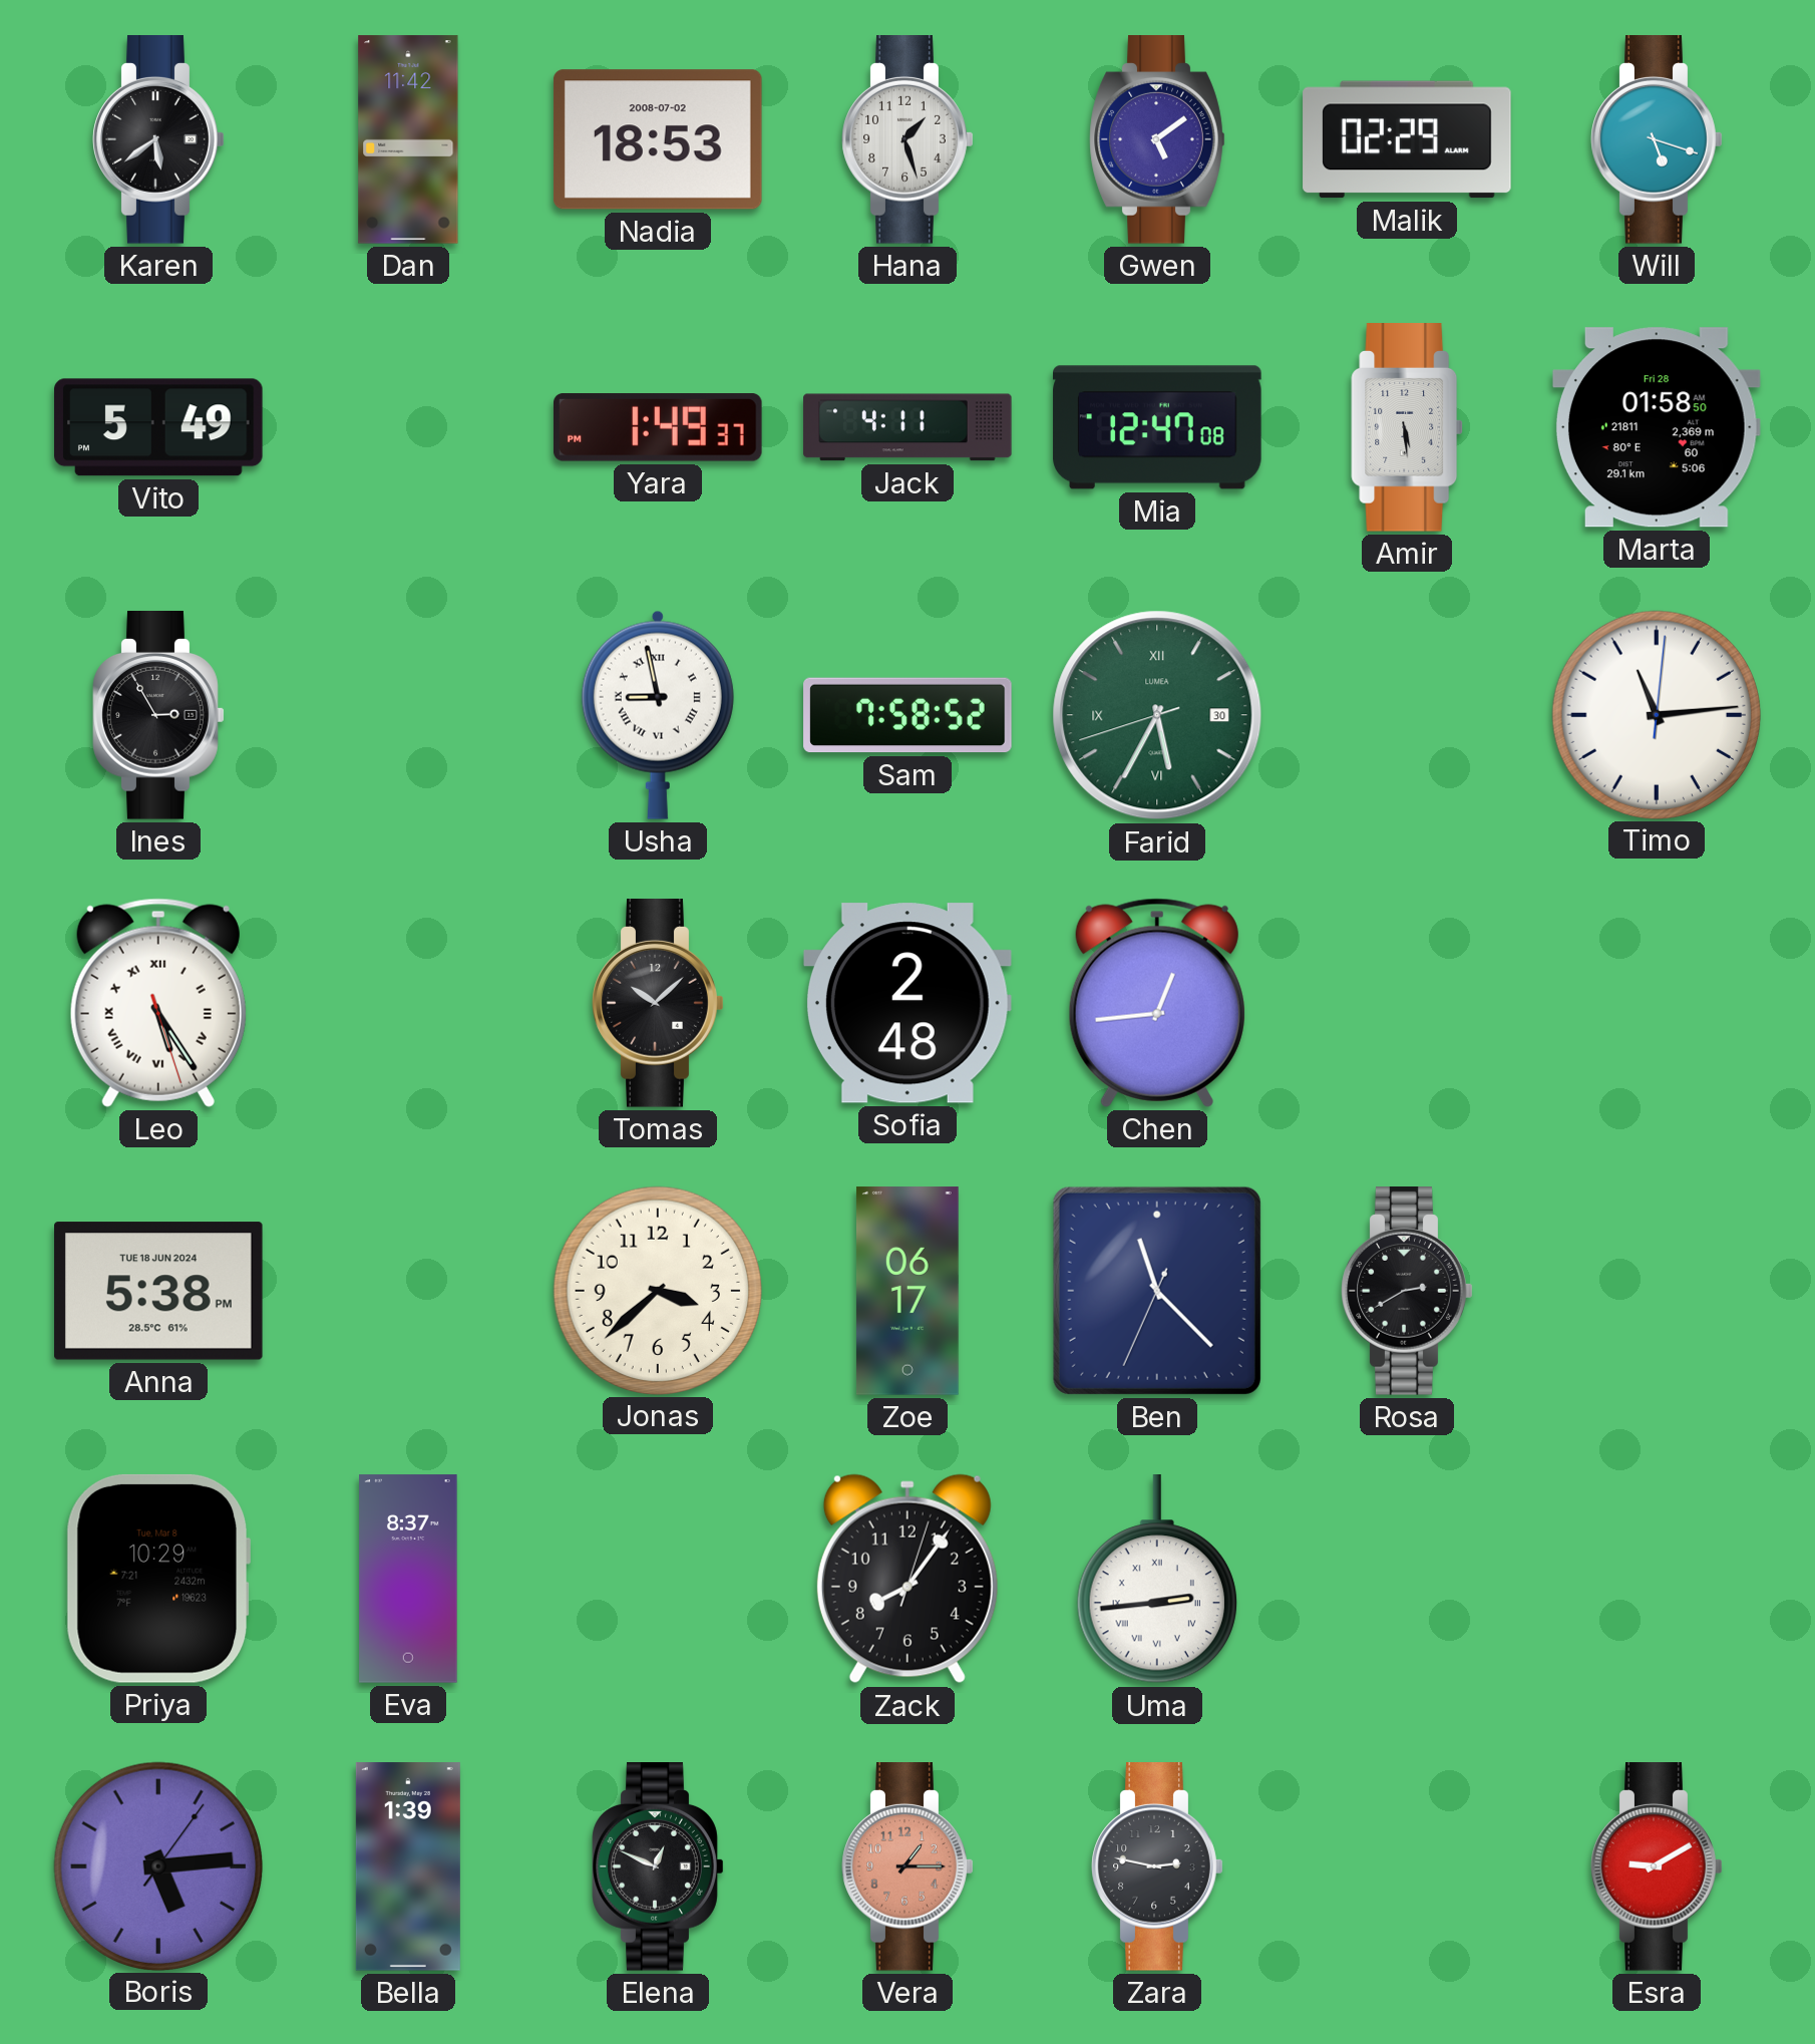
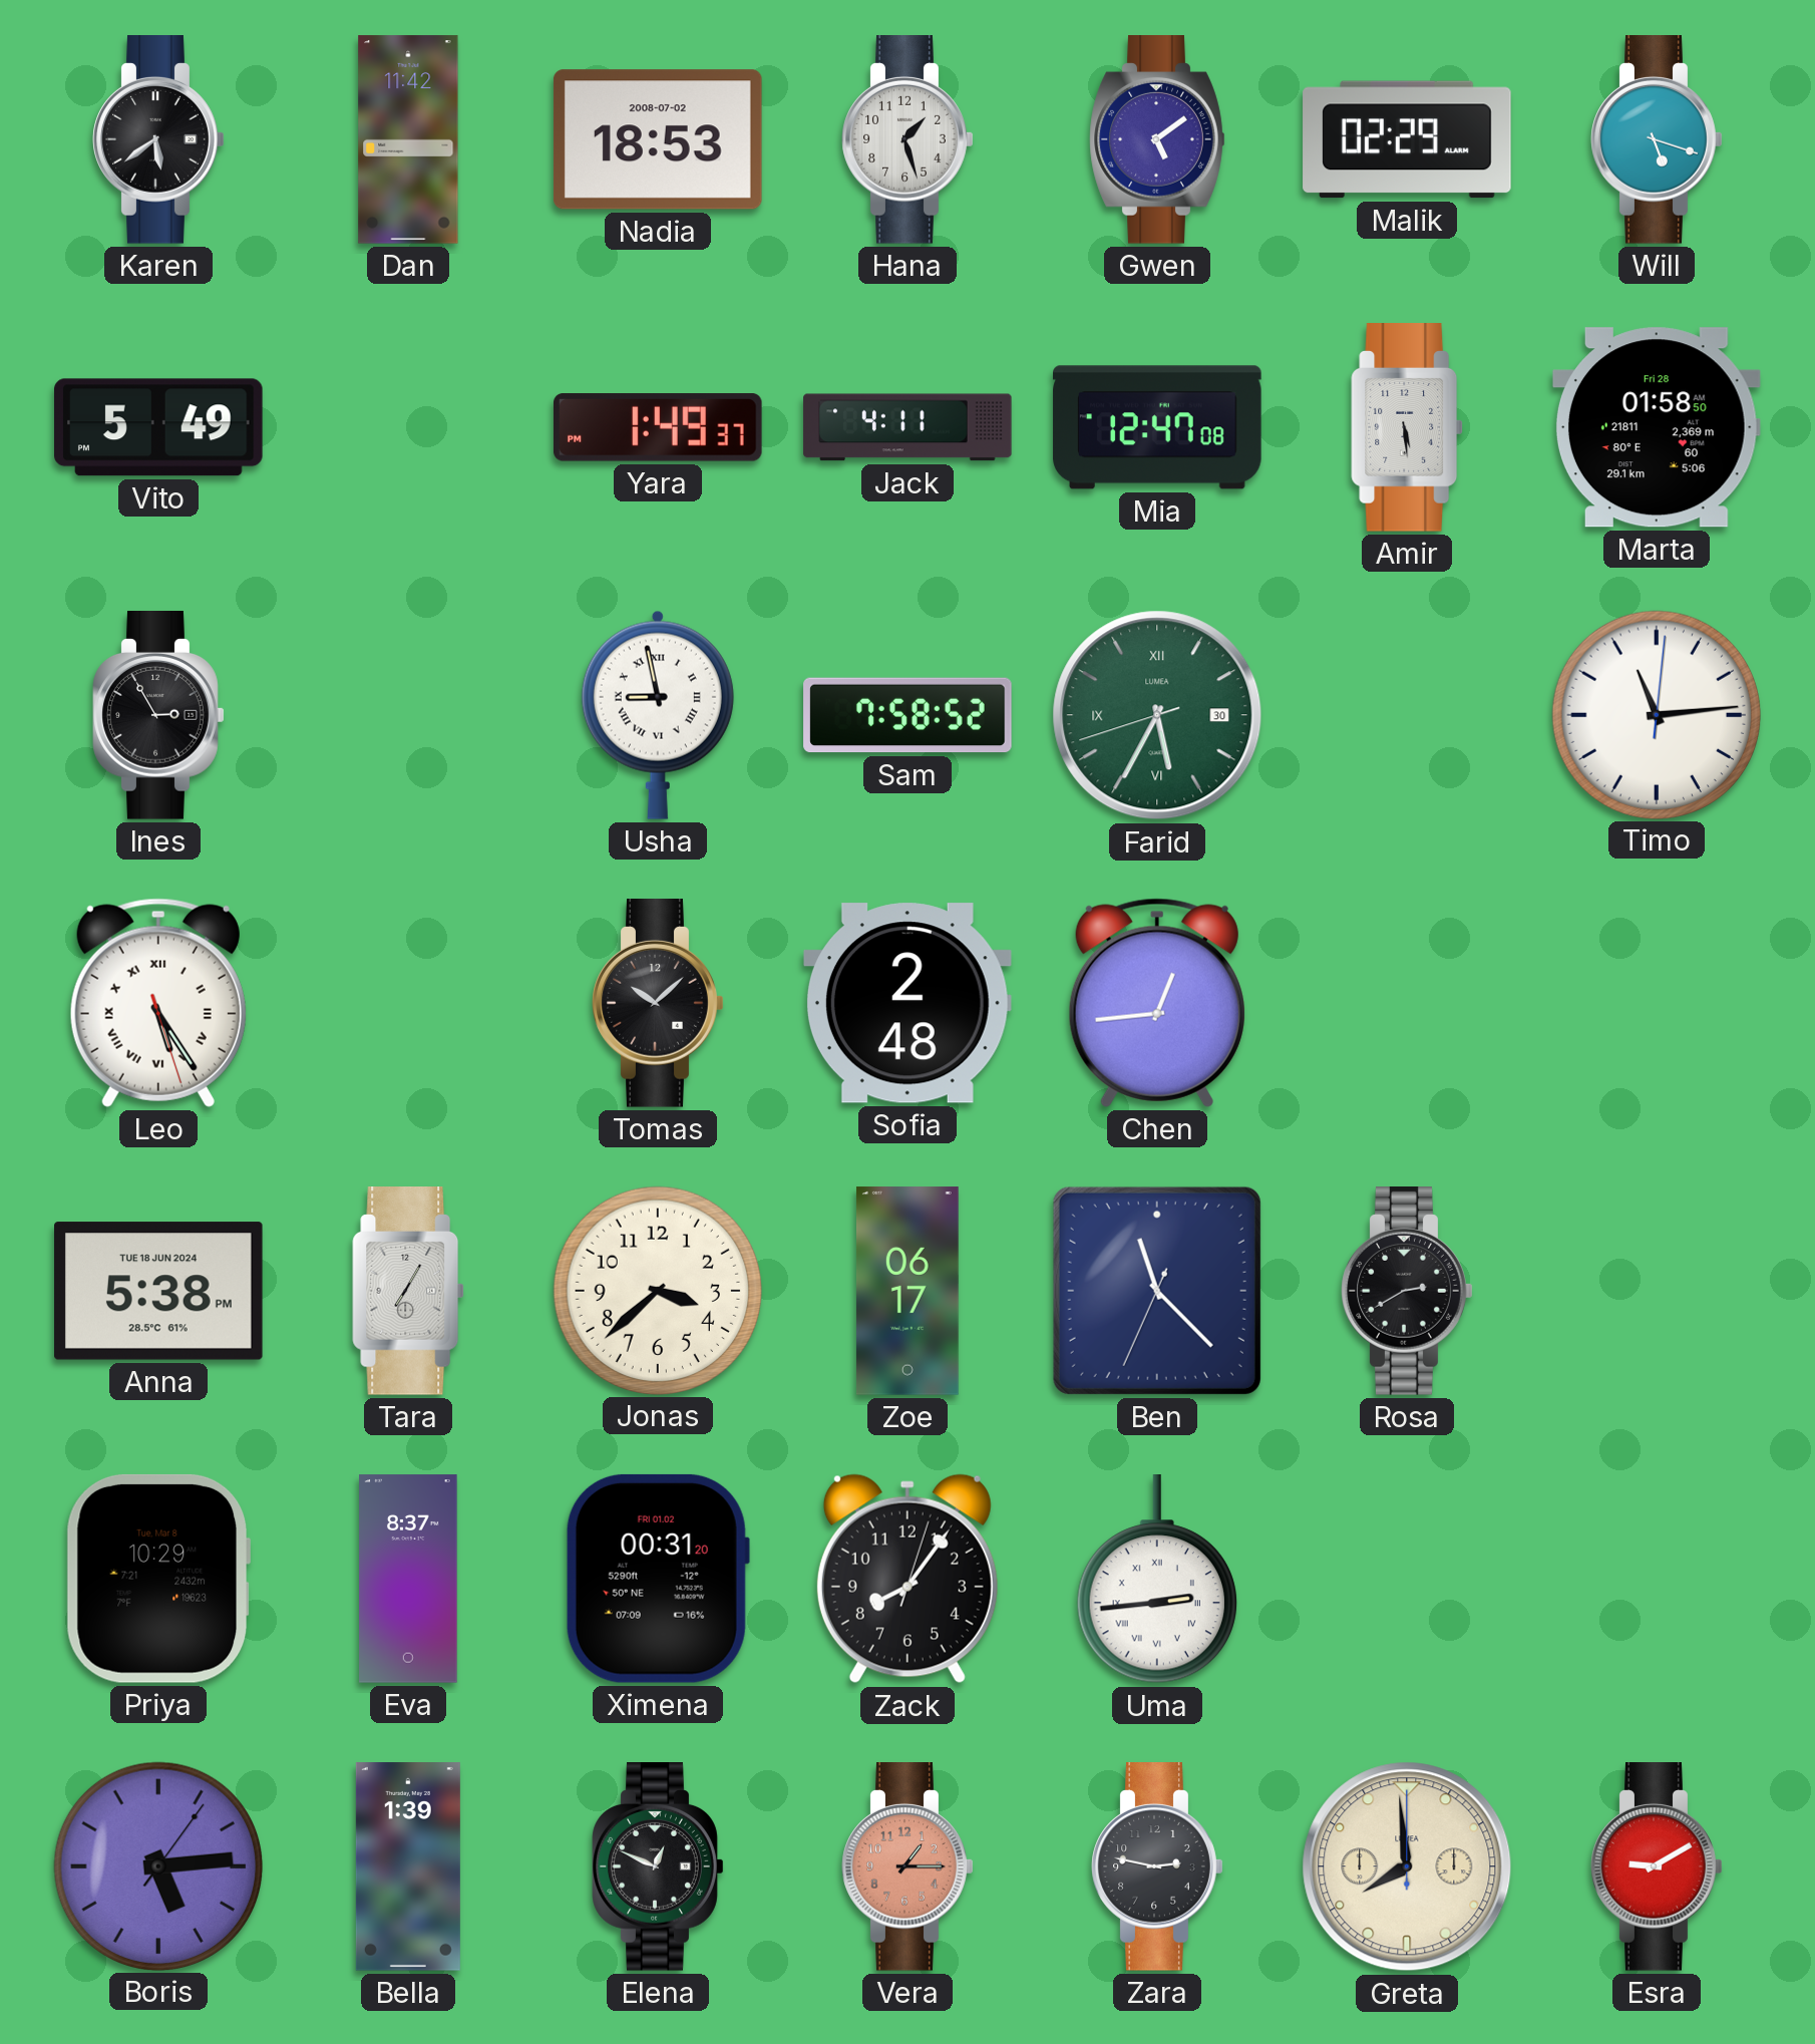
Tara: none -> 7:05
Ximena: none -> 00:31
Greta: none -> 7:59
